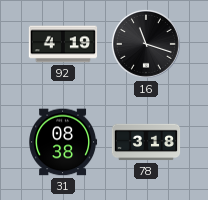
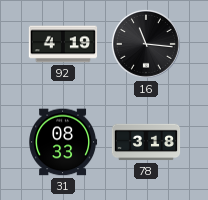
16: 11:18 -> 11:16
31: 08:38 -> 08:33
